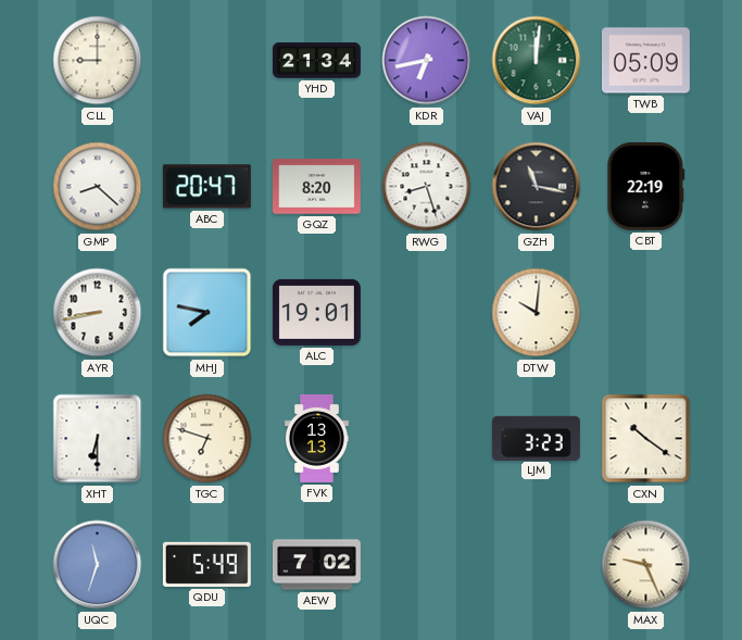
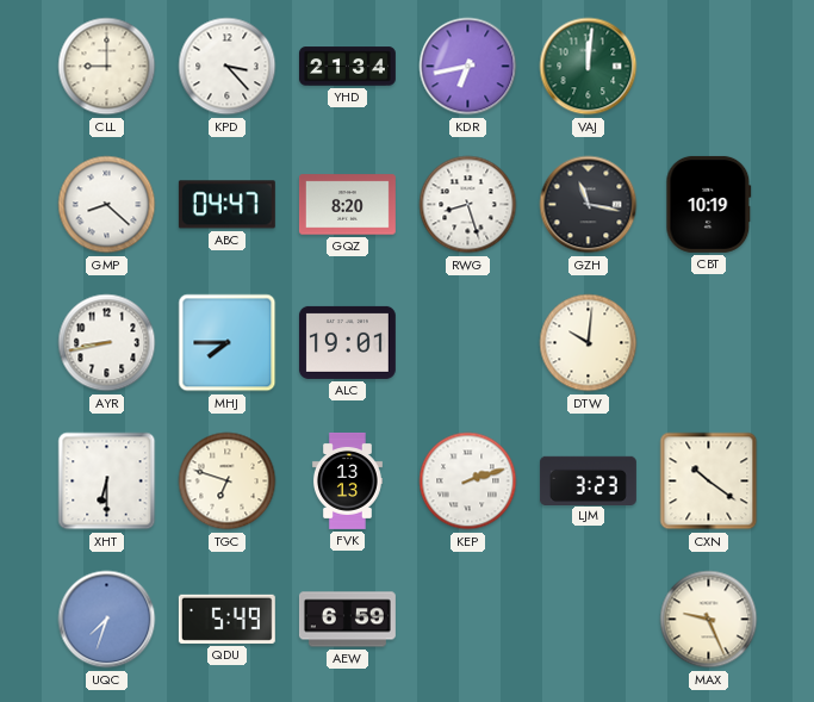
KPD: none -> 3:23
TWB: 05:09 -> none
ABC: 20:47 -> 04:47
CBT: 22:19 -> 10:19
MHJ: 7:47 -> 7:45
KEP: none -> 2:12
UQC: 11:33 -> 7:33
AEW: 7:02 -> 6:59
